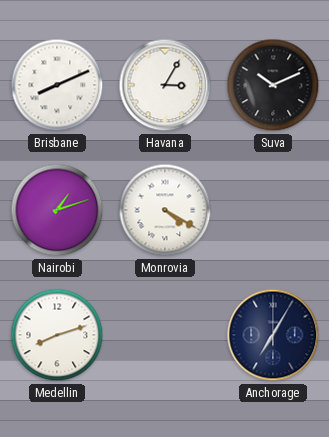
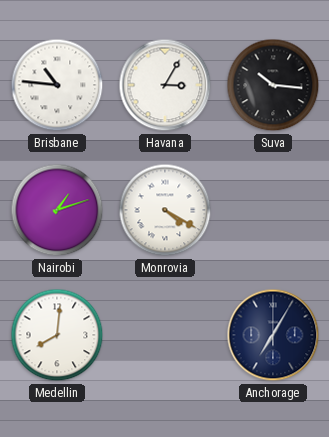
Brisbane: 8:11 -> 10:46
Suva: 10:11 -> 10:16
Medellin: 8:12 -> 8:01
